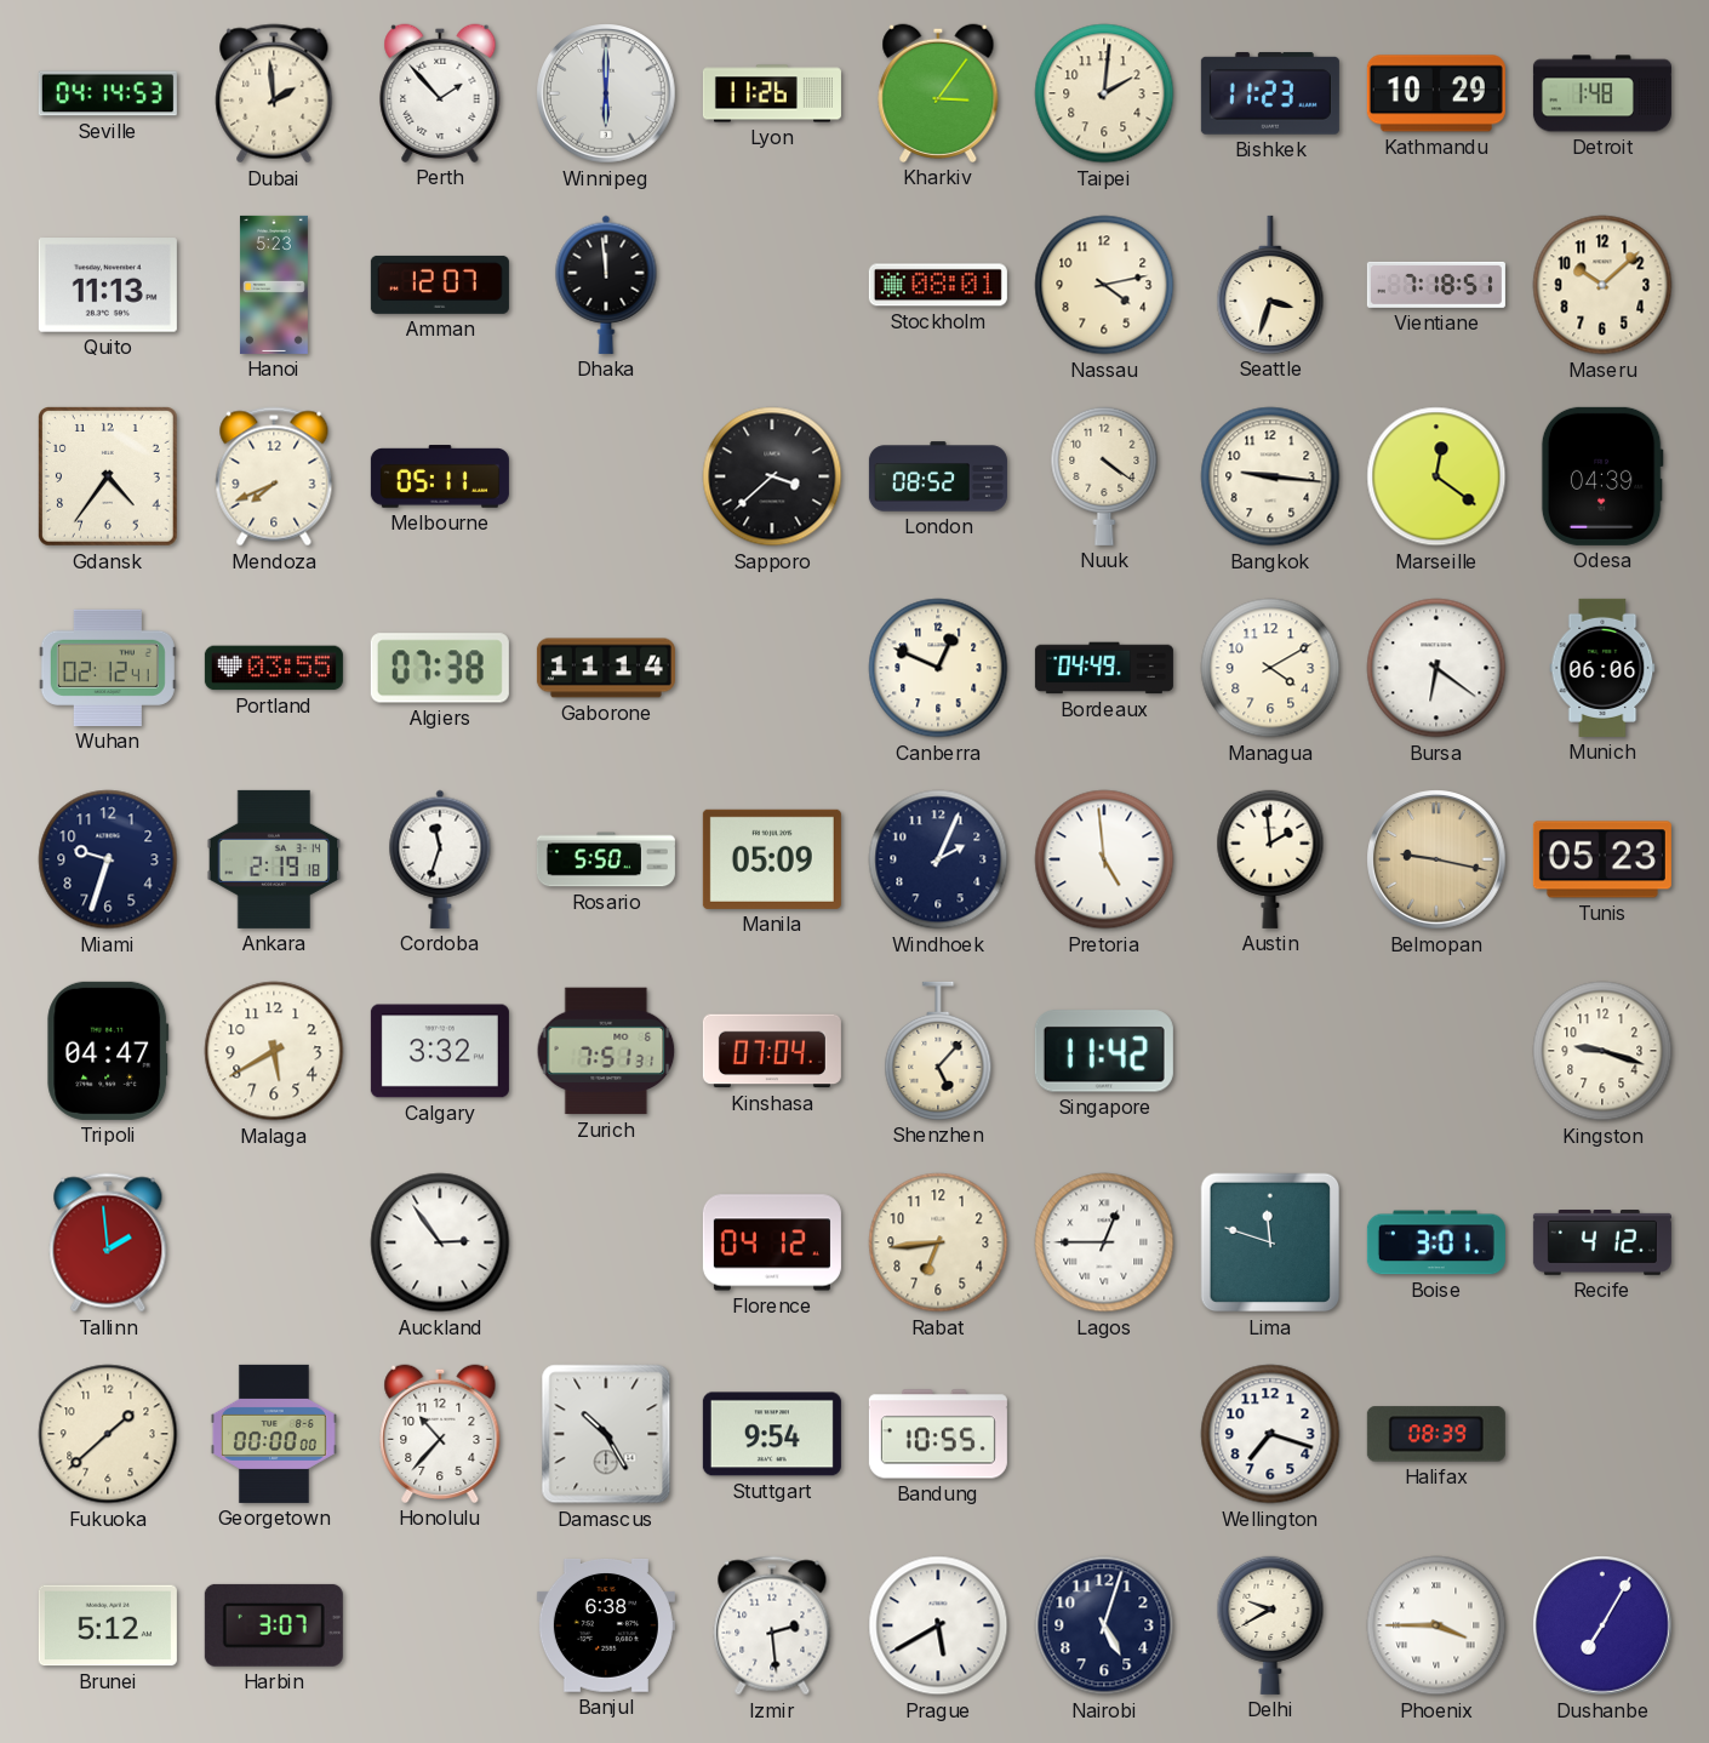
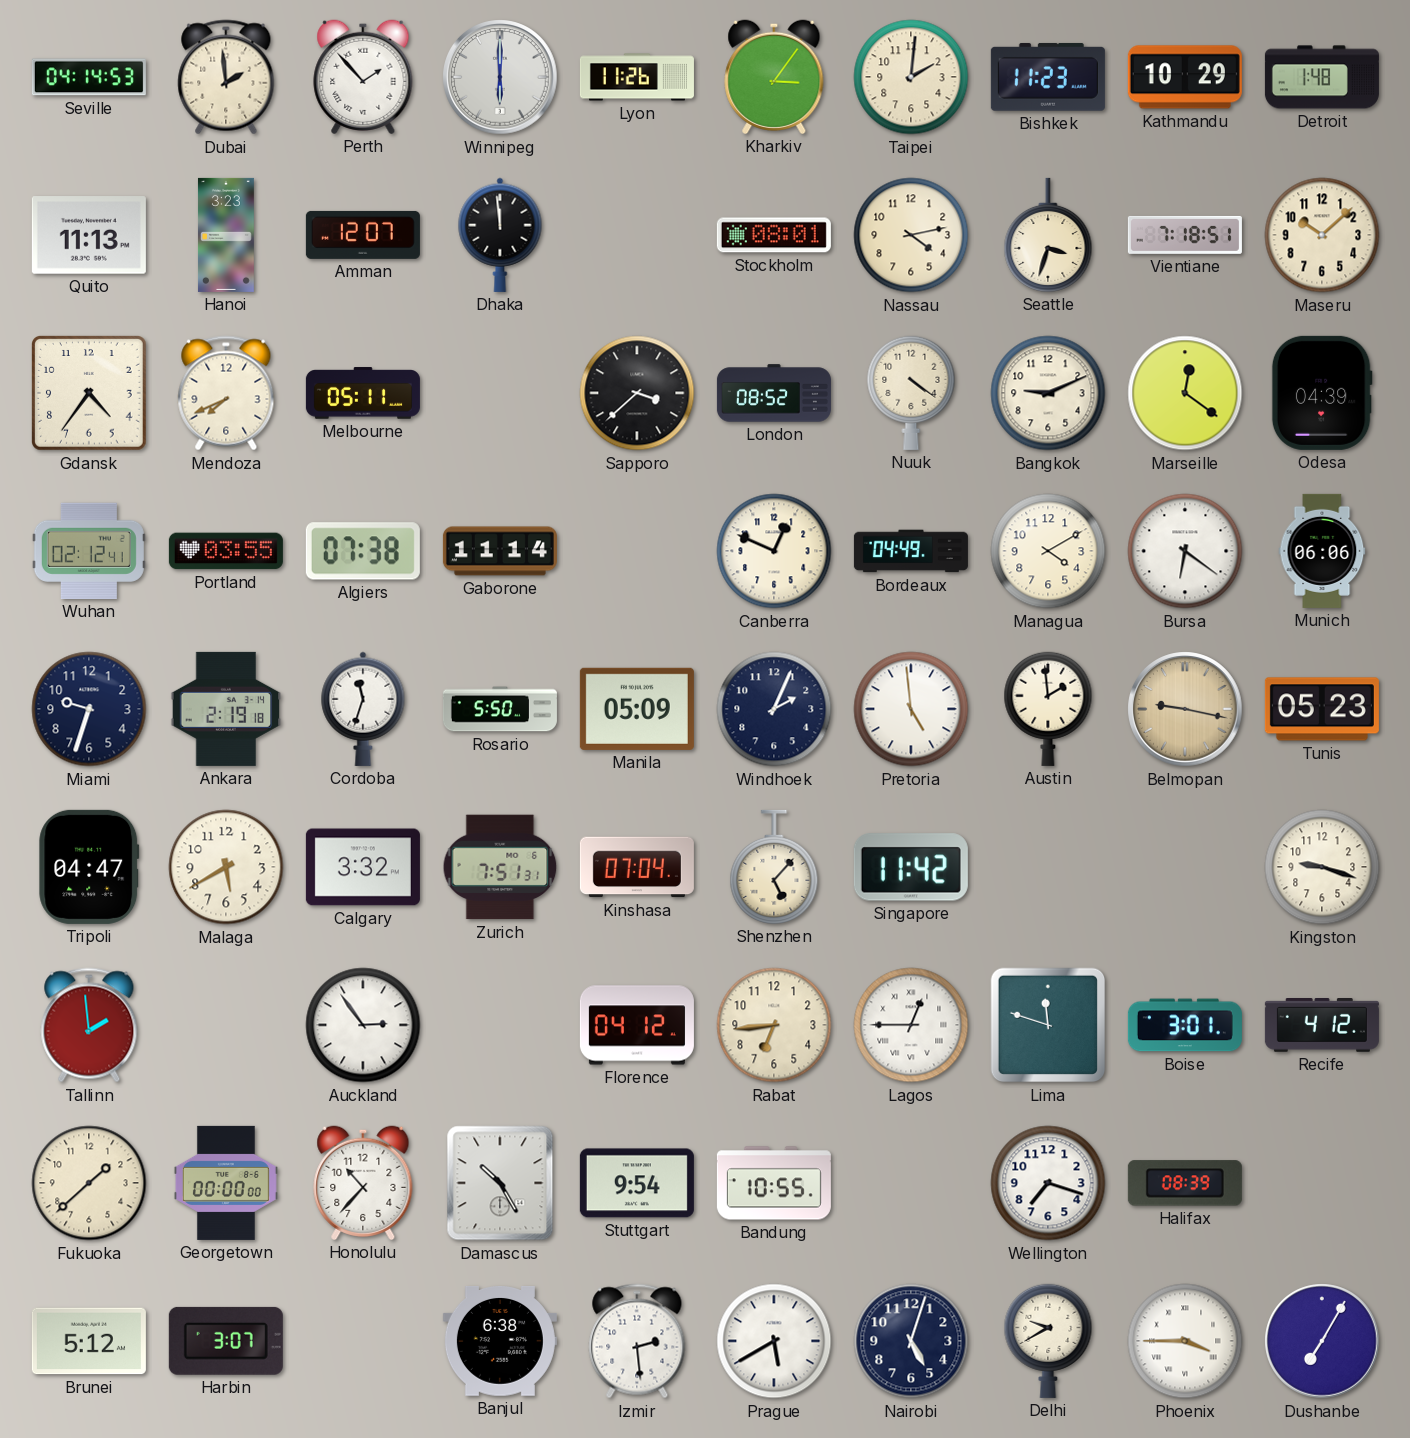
Hanoi: 5:23 -> 3:23
Bangkok: 9:16 -> 9:11
